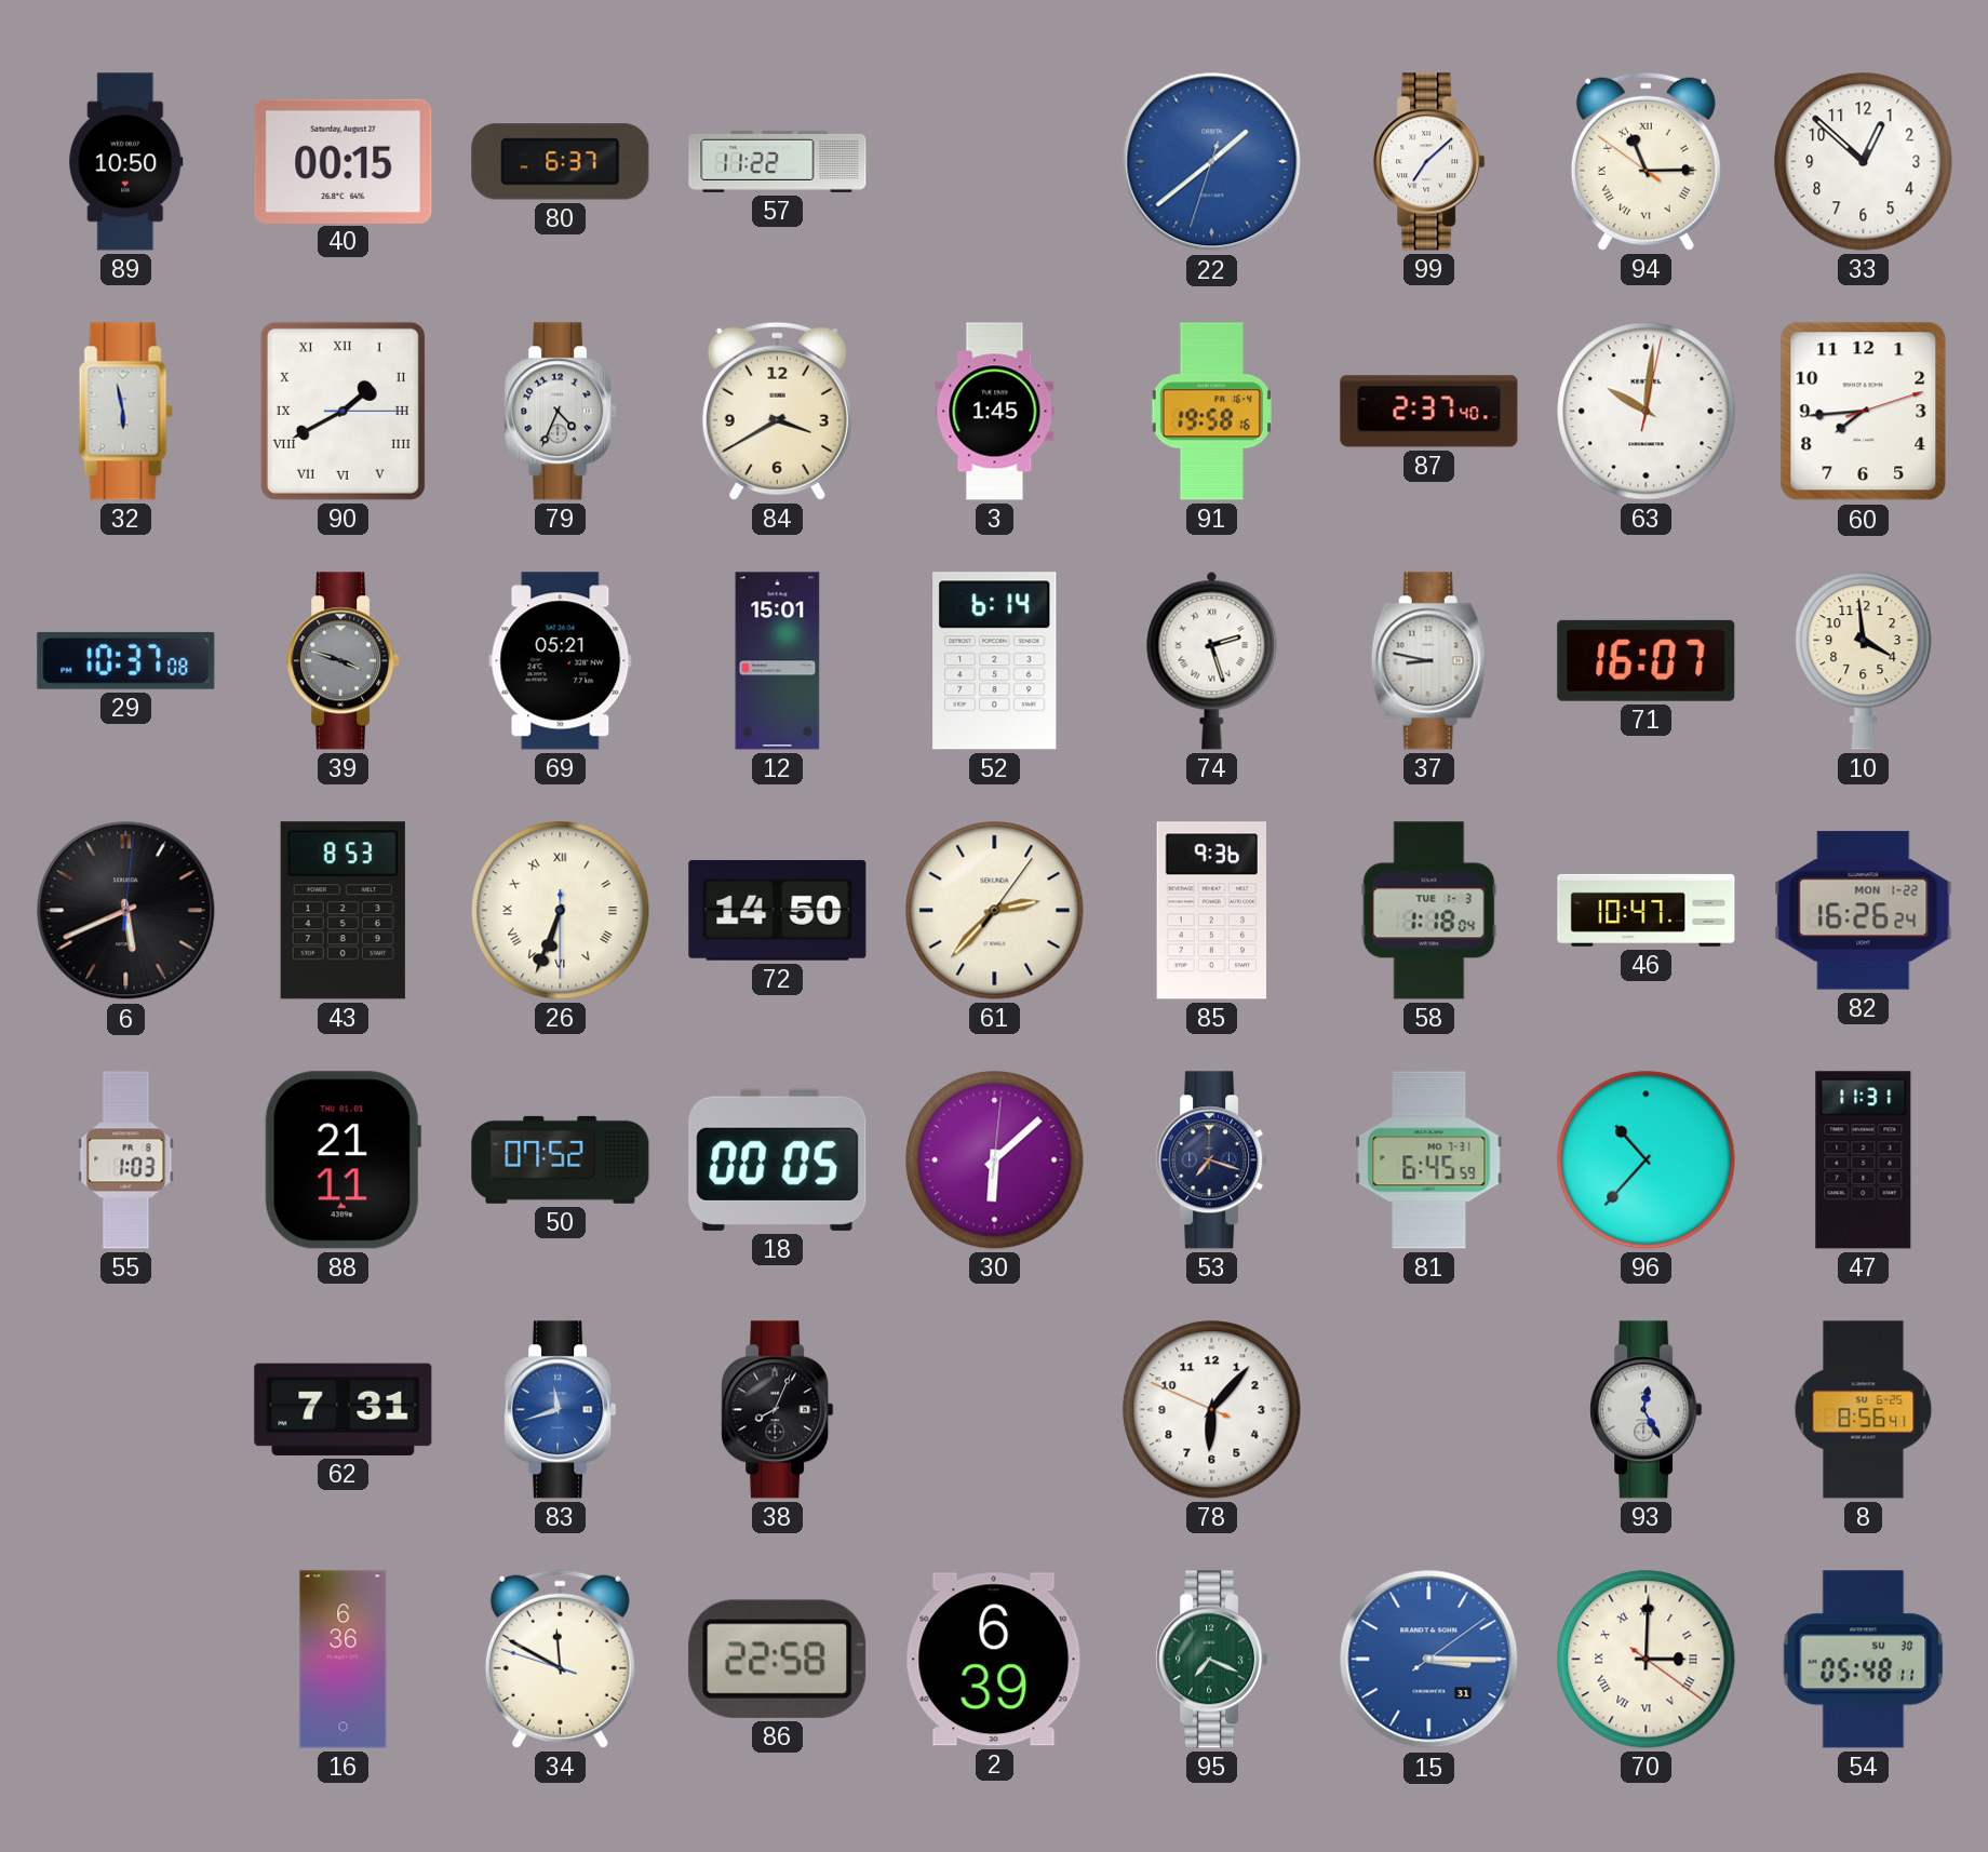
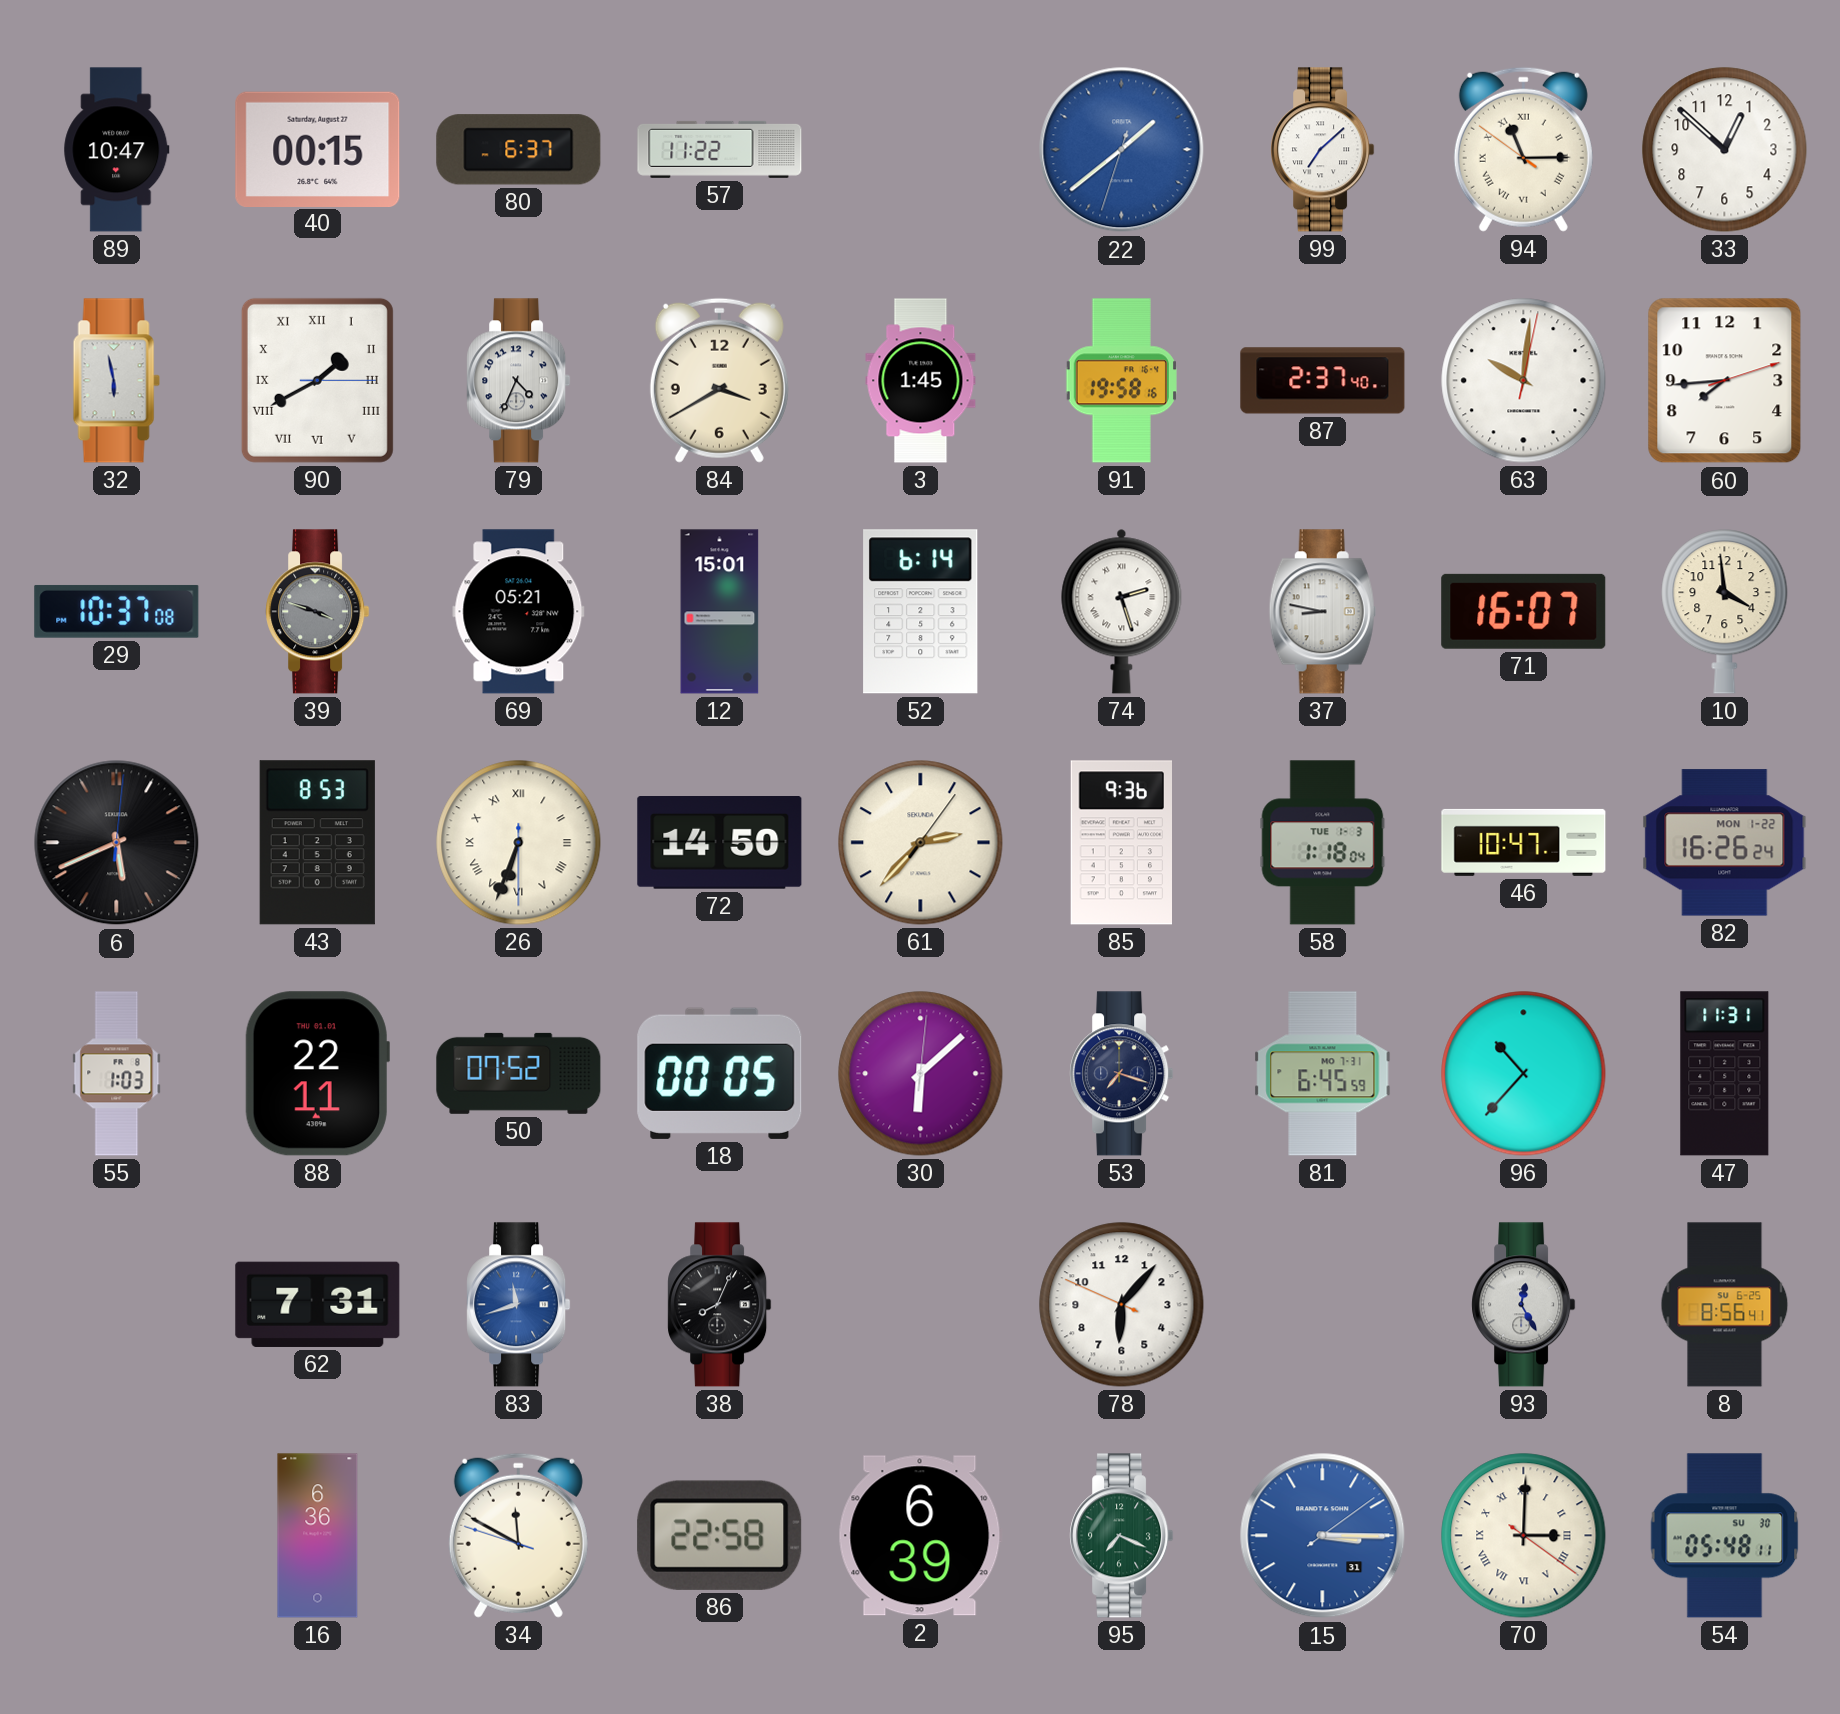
89: 10:50 -> 10:47
88: 21:11 -> 22:11
